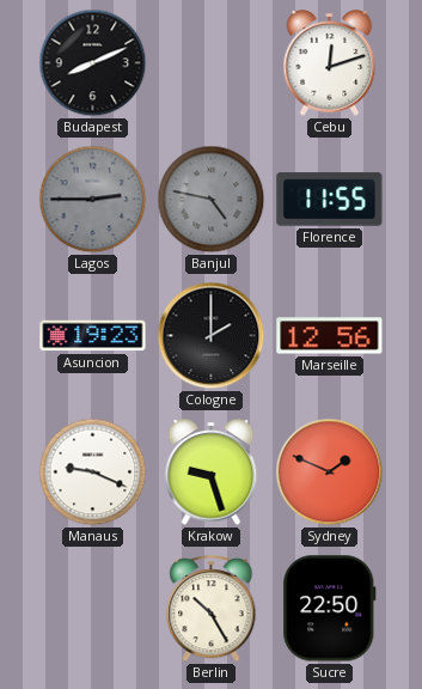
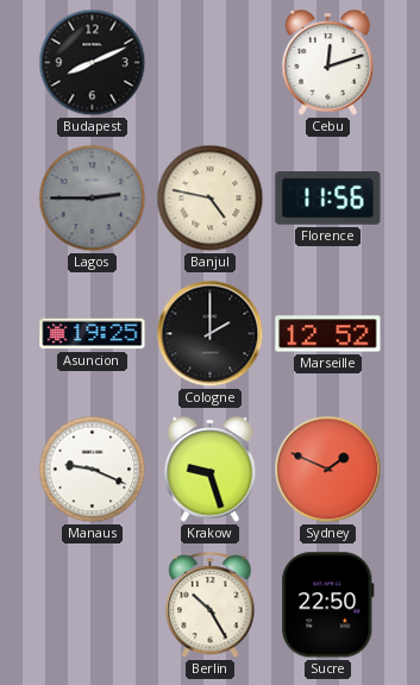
Banjul dial: grey -> cream
Florence: 11:55 -> 11:56
Asuncion: 19:23 -> 19:25
Marseille: 12:56 -> 12:52
